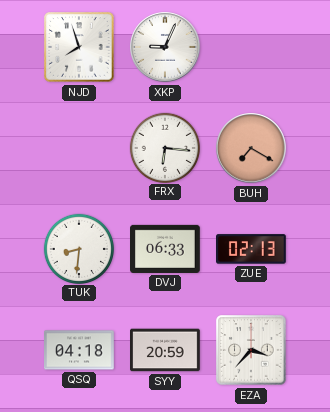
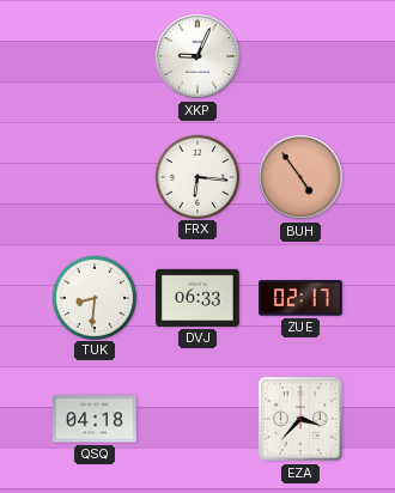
NJD: 7:57 -> none
BUH: 7:20 -> 4:54
ZUE: 02:13 -> 02:17
SYY: 20:59 -> none
